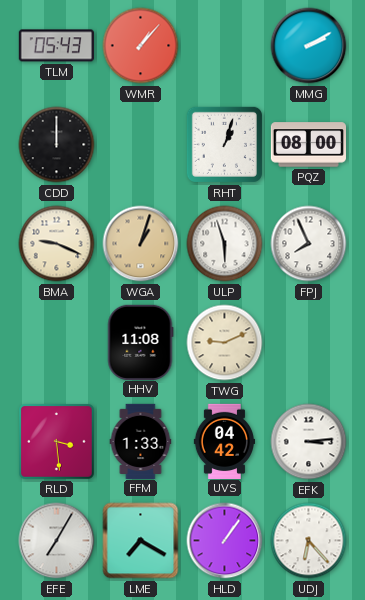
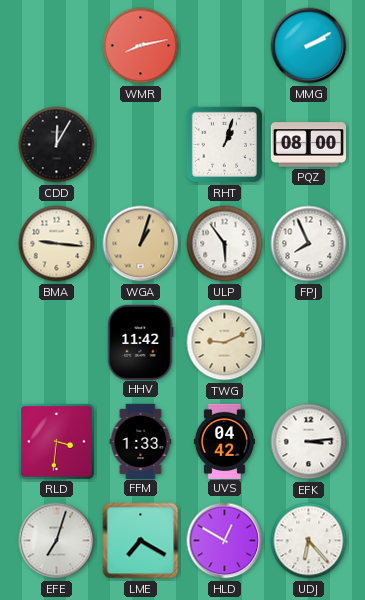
TLM: 05:43 -> none
WMR: 1:07 -> 8:13
CDD: 12:00 -> 12:05
BMA: 9:19 -> 9:16
ULP: 5:57 -> 5:54
HHV: 11:08 -> 11:42
RLD: 3:29 -> 3:31
EFE: 7:05 -> 7:03
HLD: 1:06 -> 12:50
